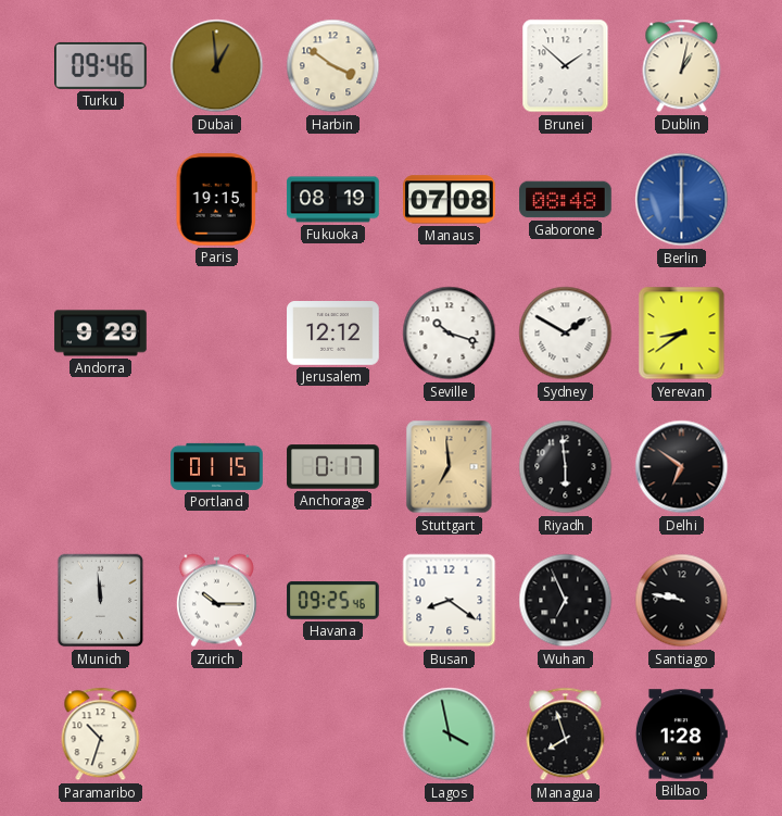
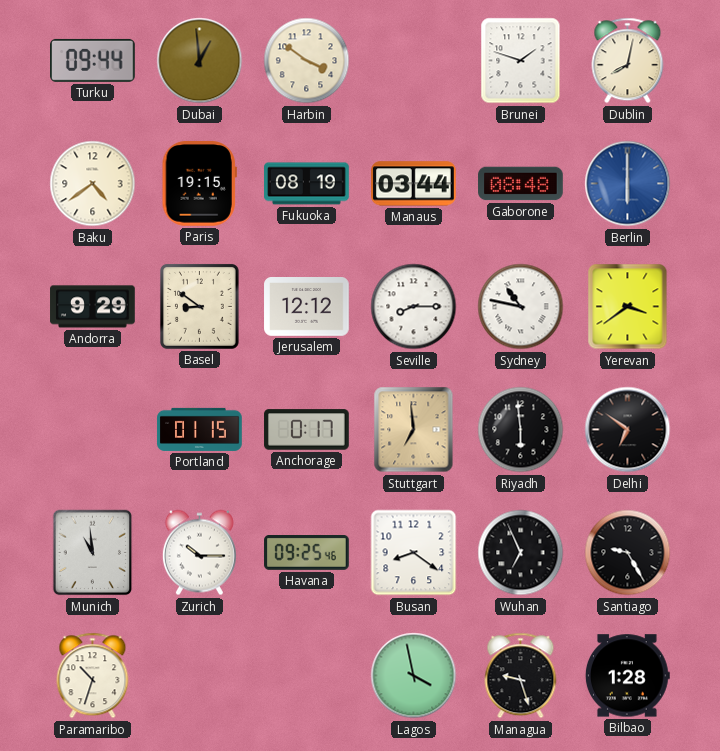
Turku: 09:46 -> 09:44
Brunei: 1:52 -> 1:48
Dublin: 1:02 -> 8:02
Baku: none -> 4:39
Manaus: 07:08 -> 03:44
Basel: none -> 8:51
Seville: 10:18 -> 8:15
Sydney: 1:50 -> 10:47
Yerevan: 8:39 -> 3:39
Munich: 11:59 -> 10:59
Santiago: 9:47 -> 9:25
Managua: 7:57 -> 9:27
